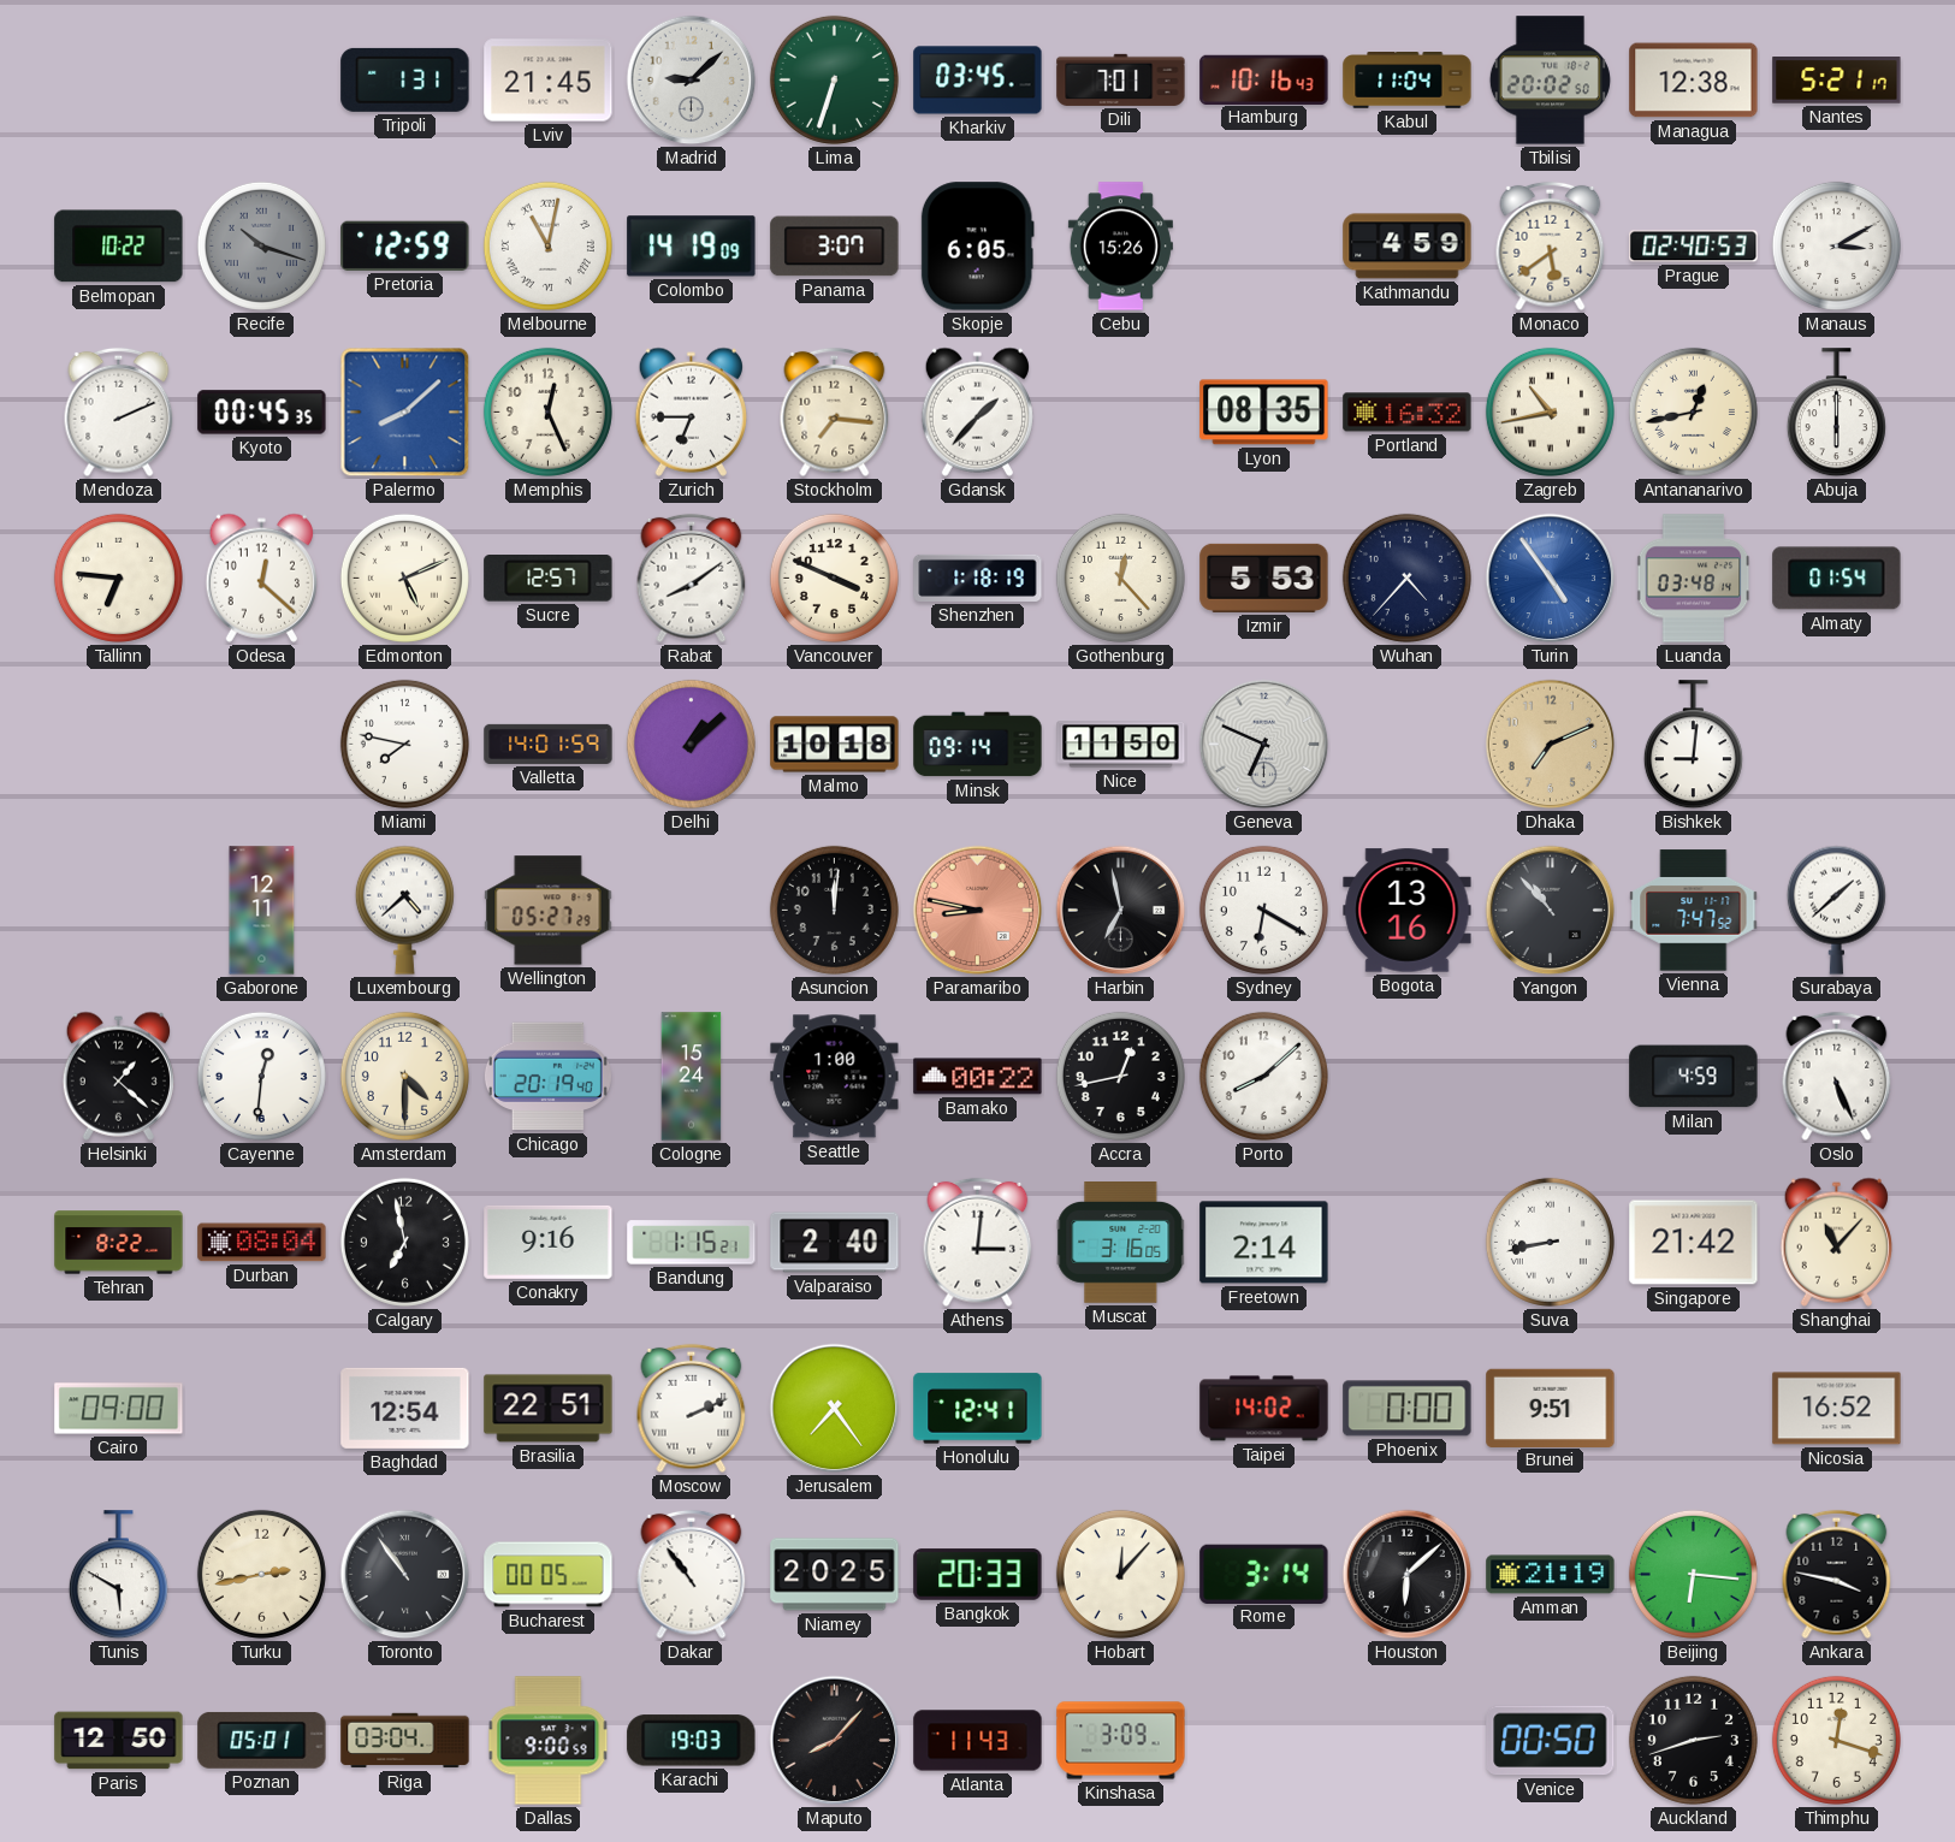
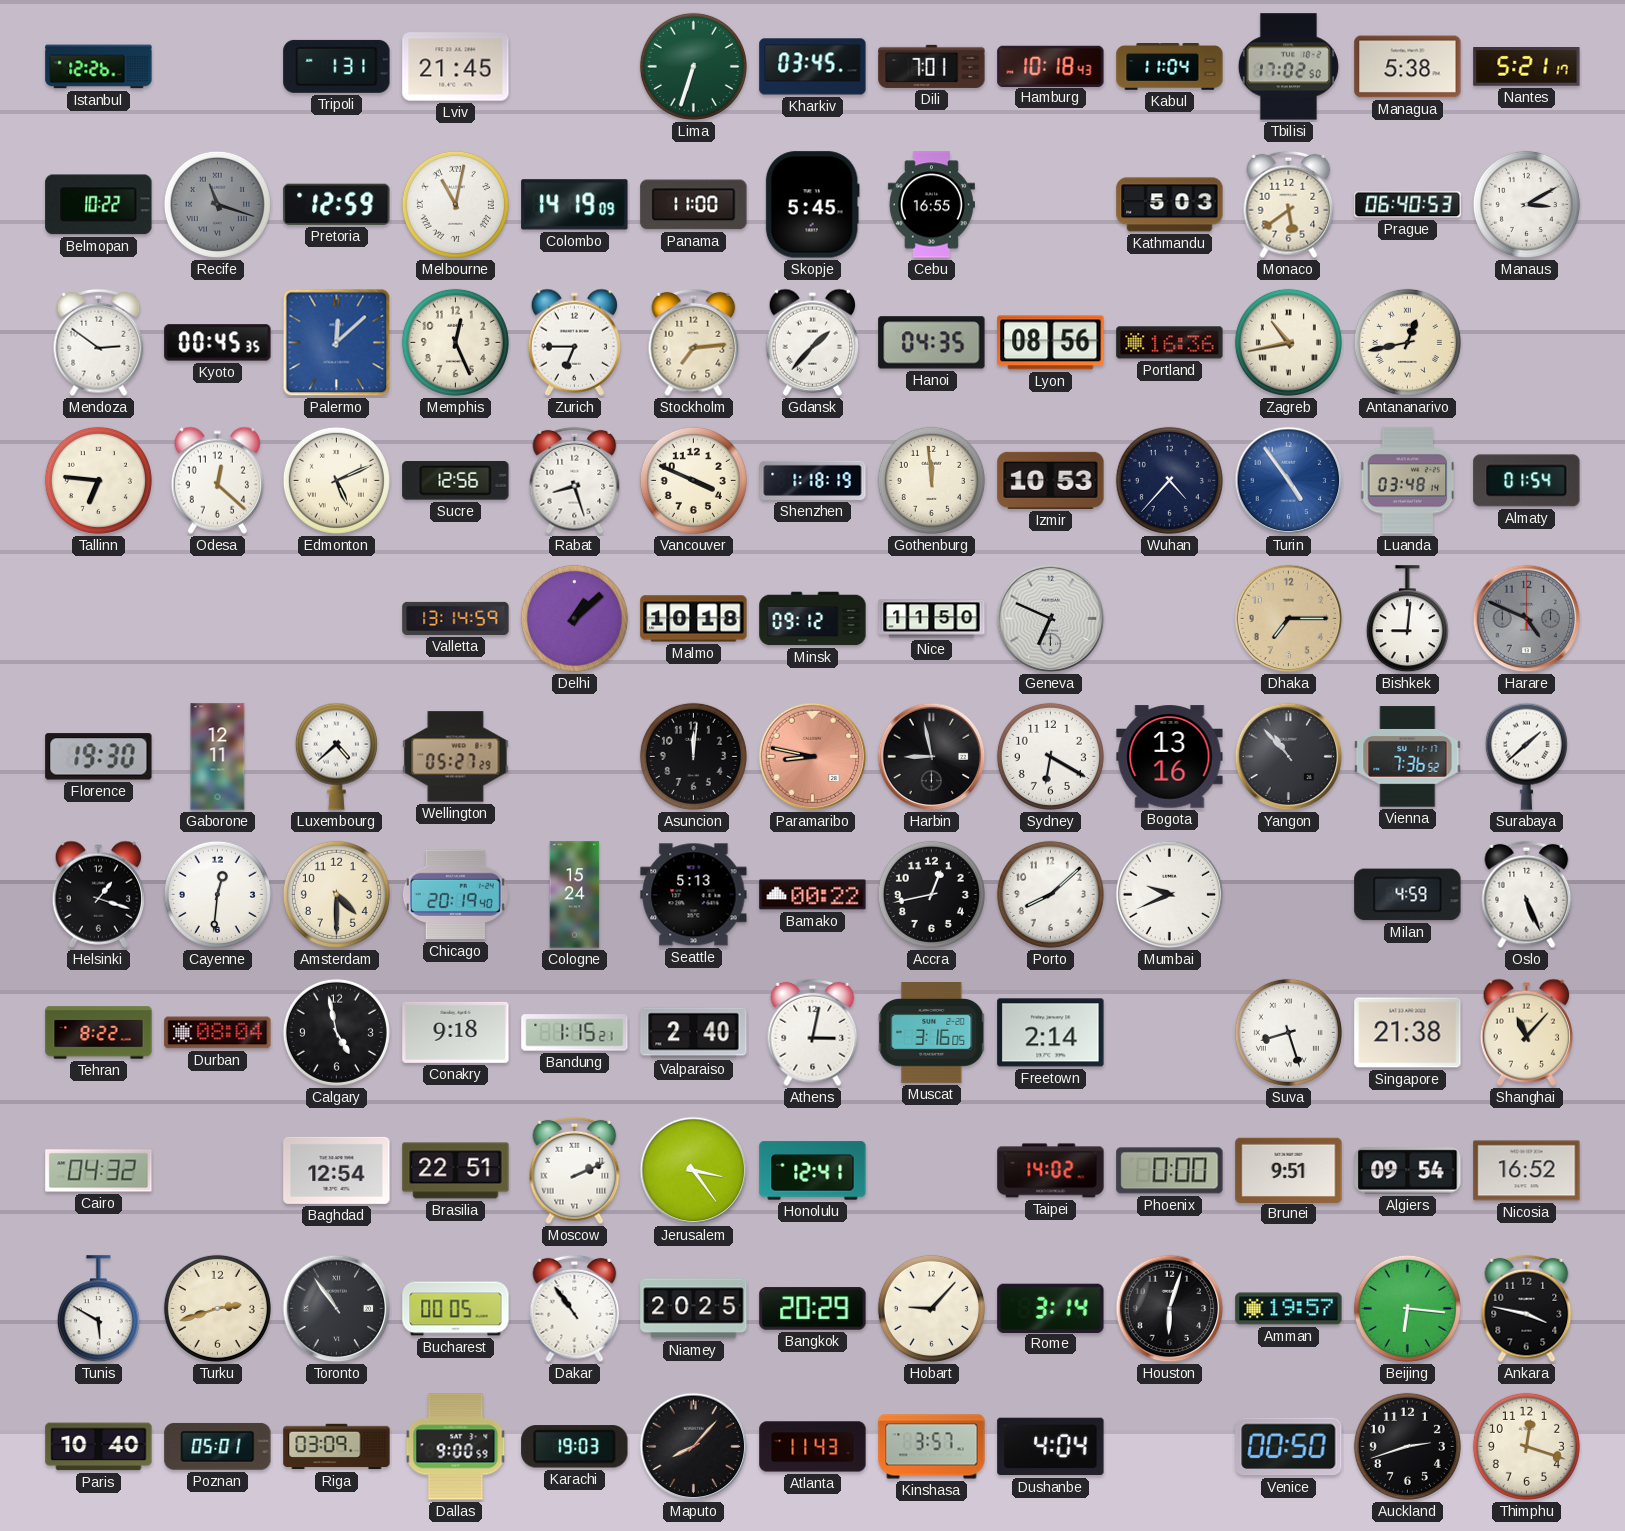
Istanbul: none -> 12:26
Madrid: 9:08 -> none
Hamburg: 10:16 -> 10:18
Tbilisi: 20:02 -> 17:02
Managua: 12:38 -> 5:38
Recife: 10:18 -> 11:18
Panama: 3:07 -> 11:00
Skopje: 6:05 -> 5:45
Cebu: 15:26 -> 16:55
Kathmandu: 4:59 -> 5:03
Prague: 02:40 -> 06:40
Mendoza: 2:11 -> 2:51
Palermo: 8:08 -> 12:08
Stockholm: 7:16 -> 7:14
Hanoi: none -> 04:35
Lyon: 08:35 -> 08:56
Portland: 16:32 -> 16:36
Abuja: 6:00 -> none
Sucre: 12:57 -> 12:56
Rabat: 8:09 -> 8:27
Gothenburg: 12:23 -> 11:59
Izmir: 5:53 -> 10:53
Miami: 7:47 -> none
Valletta: 14:01 -> 13:14
Minsk: 09:14 -> 09:12
Dhaka: 7:11 -> 7:15
Harare: none -> 4:49
Florence: none -> 19:30
Harbin: 6:58 -> 8:58
Vienna: 7:47 -> 7:36
Helsinki: 1:22 -> 1:18
Seattle: 1:00 -> 5:13
Mumbai: none -> 9:41
Calgary: 6:58 -> 4:58
Conakry: 9:16 -> 9:18
Athens: 3:01 -> 3:02
Suva: 8:43 -> 8:27
Singapore: 21:42 -> 21:38
Cairo: 09:00 -> 04:32
Jerusalem: 7:24 -> 3:24
Algiers: none -> 09:54
Turku: 2:43 -> 2:42
Bangkok: 20:33 -> 20:29
Hobart: 12:07 -> 9:07
Houston: 6:08 -> 6:03
Amman: 21:19 -> 19:57
Paris: 12:50 -> 10:40
Riga: 03:04 -> 03:09
Kinshasa: 3:09 -> 3:57
Dushanbe: none -> 4:04
